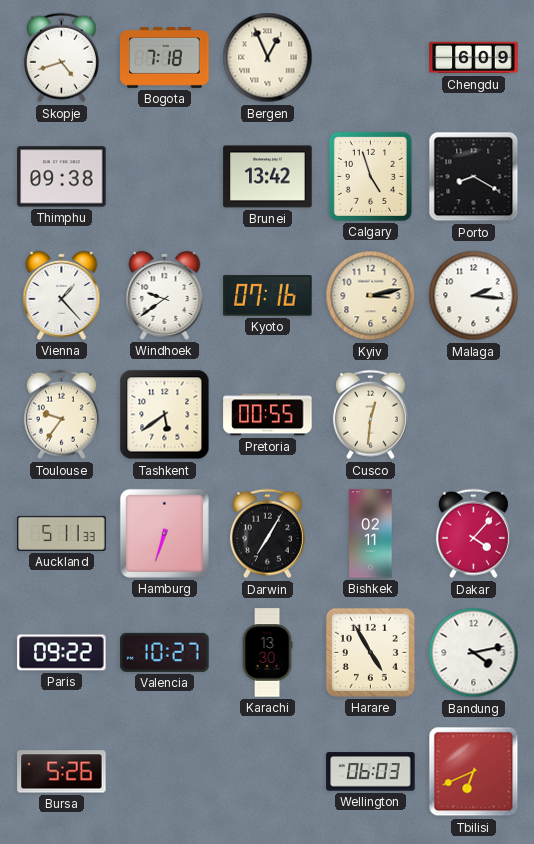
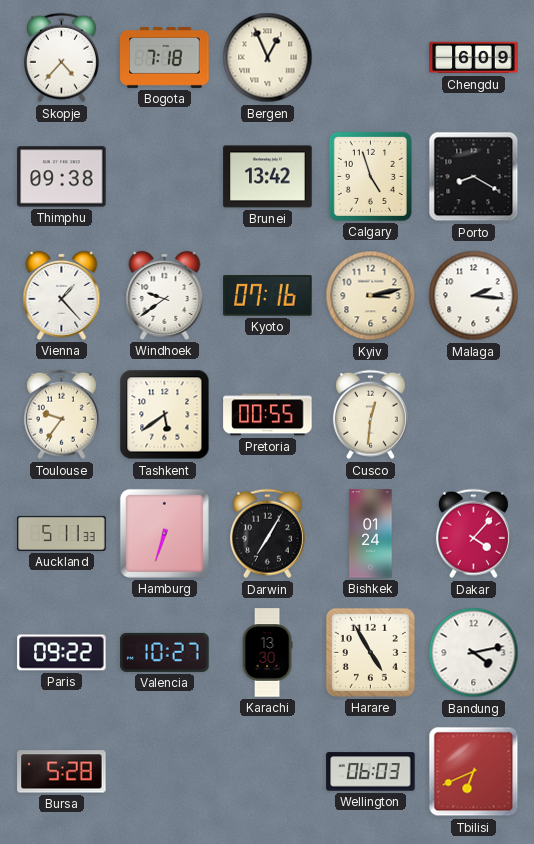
Skopje: 4:42 -> 4:37
Bishkek: 02:11 -> 01:24
Bursa: 5:26 -> 5:28
